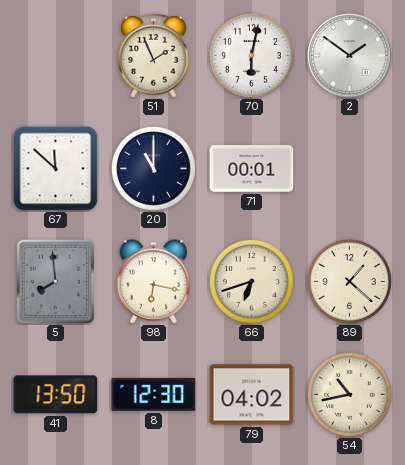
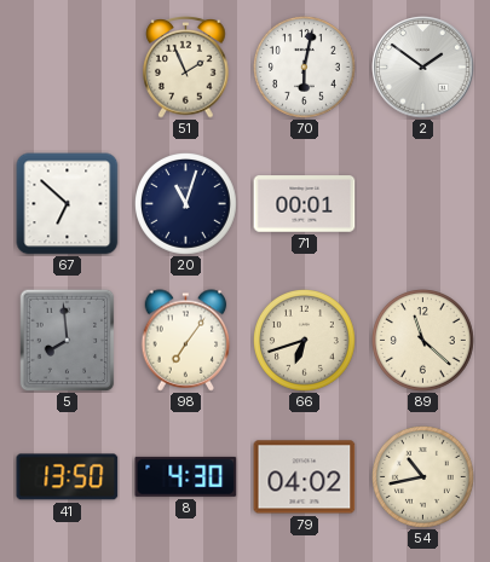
67: 11:52 -> 6:52
20: 11:00 -> 11:03
98: 6:17 -> 7:06
89: 1:22 -> 11:22
8: 12:30 -> 4:30
